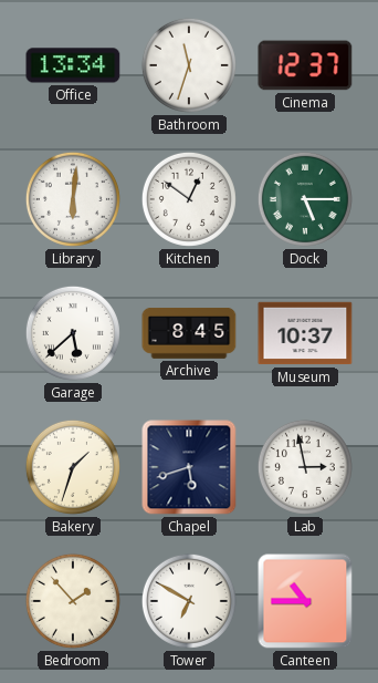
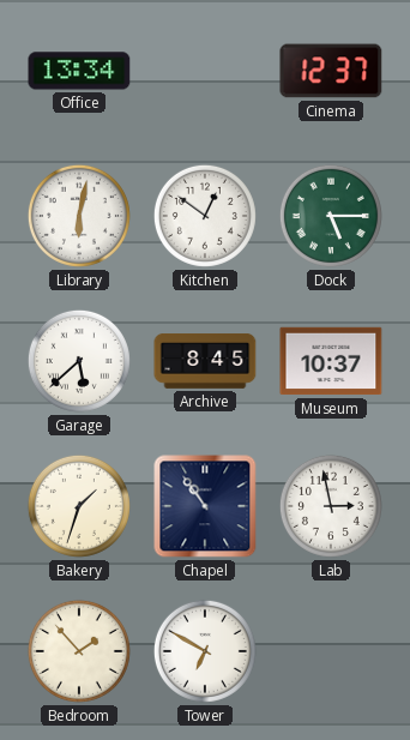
Bathroom: 11:33 -> none
Library: 6:01 -> 6:02
Chapel: 5:42 -> 10:54
Canteen: 10:45 -> none
